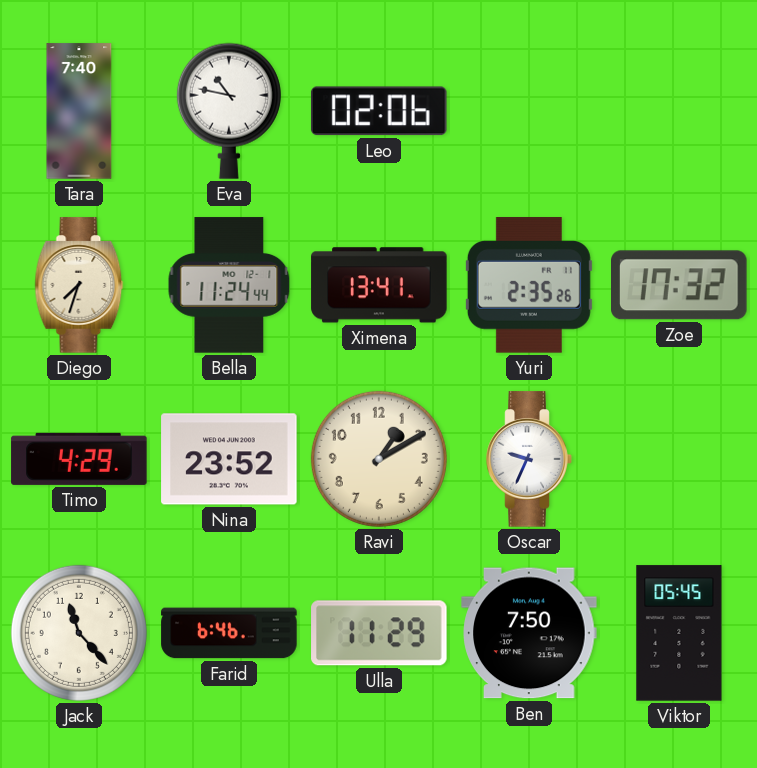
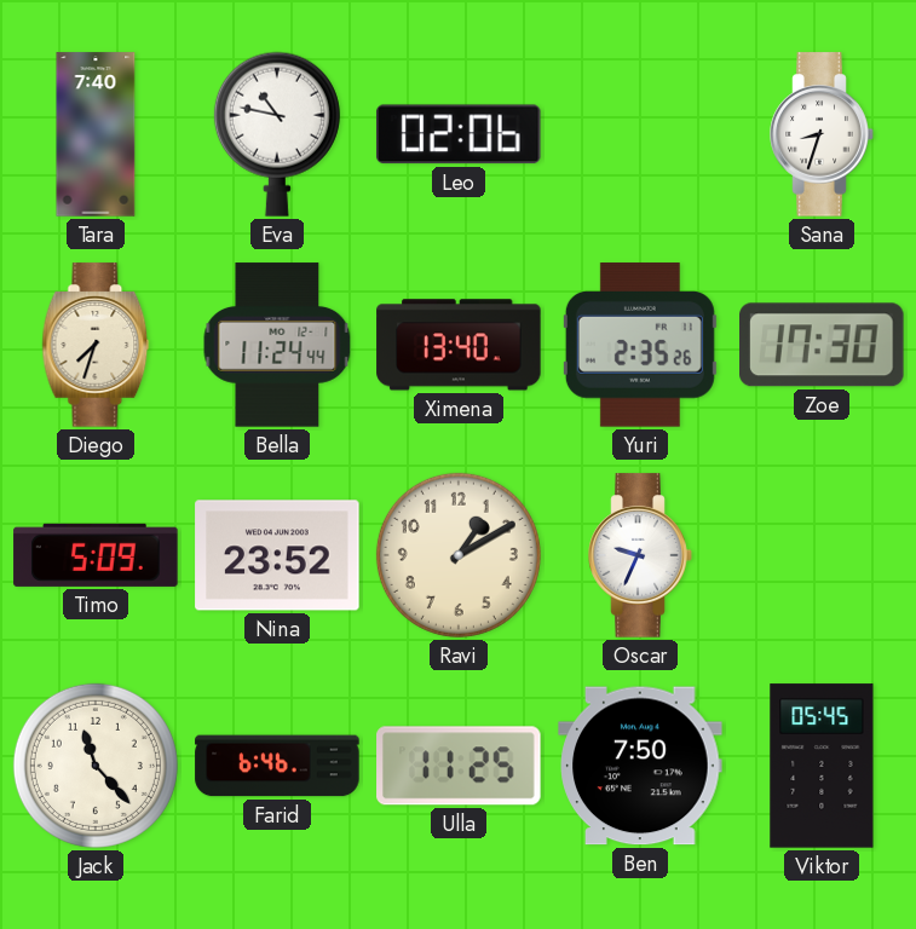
Sana: none -> 8:33
Ximena: 13:41 -> 13:40
Zoe: 17:32 -> 17:30
Timo: 4:29 -> 5:09
Ulla: 11:29 -> 11:25
